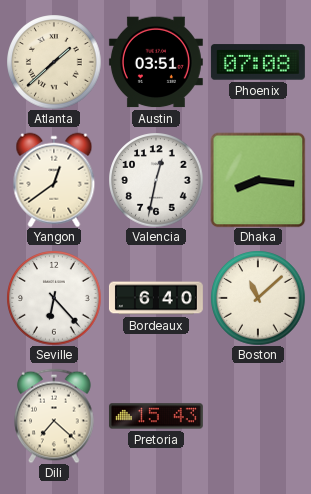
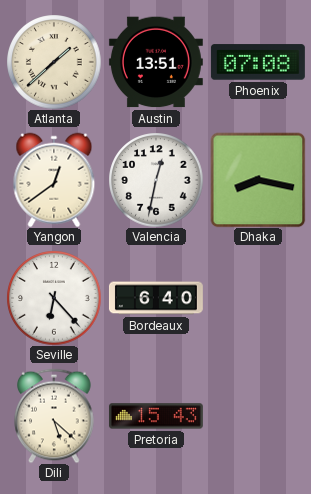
Austin: 03:51 -> 13:51
Dhaka: 8:16 -> 8:17
Boston: 11:08 -> none
Dili: 7:22 -> 5:22
